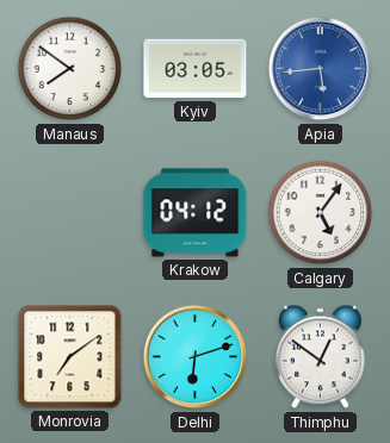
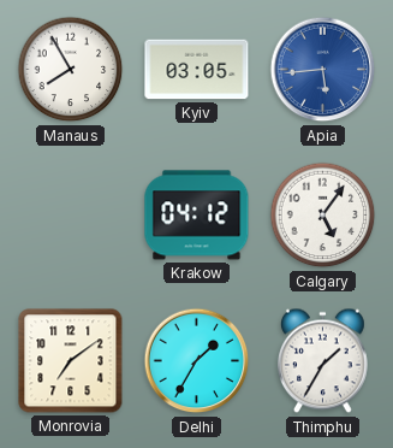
Manaus: 7:51 -> 7:55
Delhi: 6:12 -> 1:35
Thimphu: 12:51 -> 1:35
